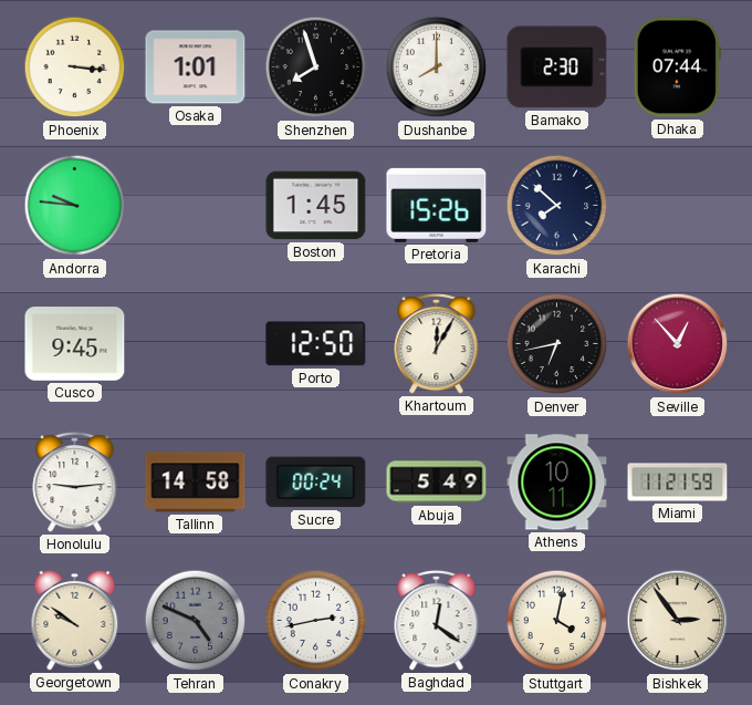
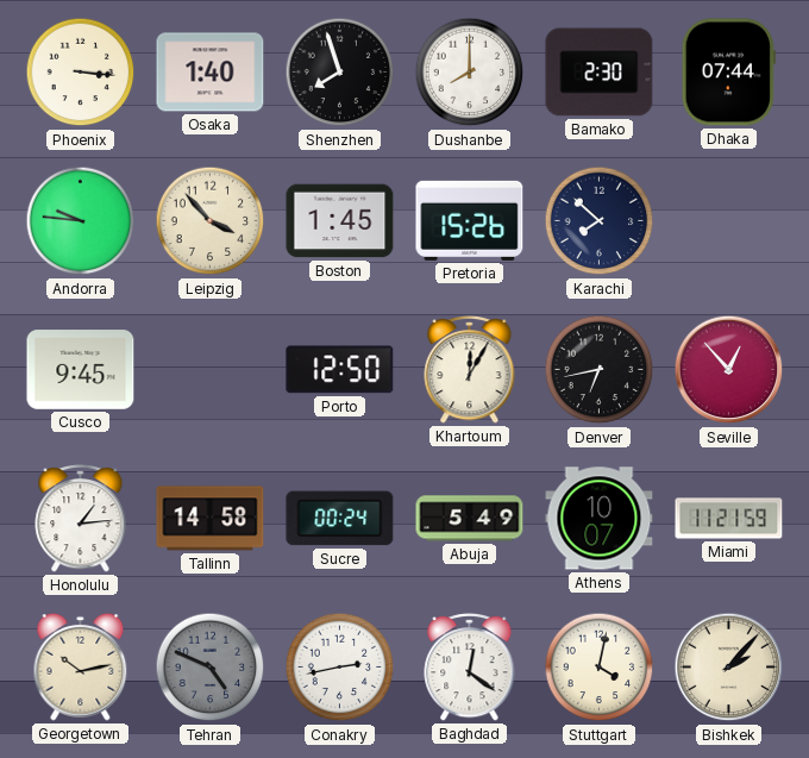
Osaka: 1:01 -> 1:40
Leipzig: none -> 3:53
Honolulu: 9:14 -> 1:14
Athens: 10:11 -> 10:07
Georgetown: 9:51 -> 10:13
Bishkek: 2:54 -> 2:07
